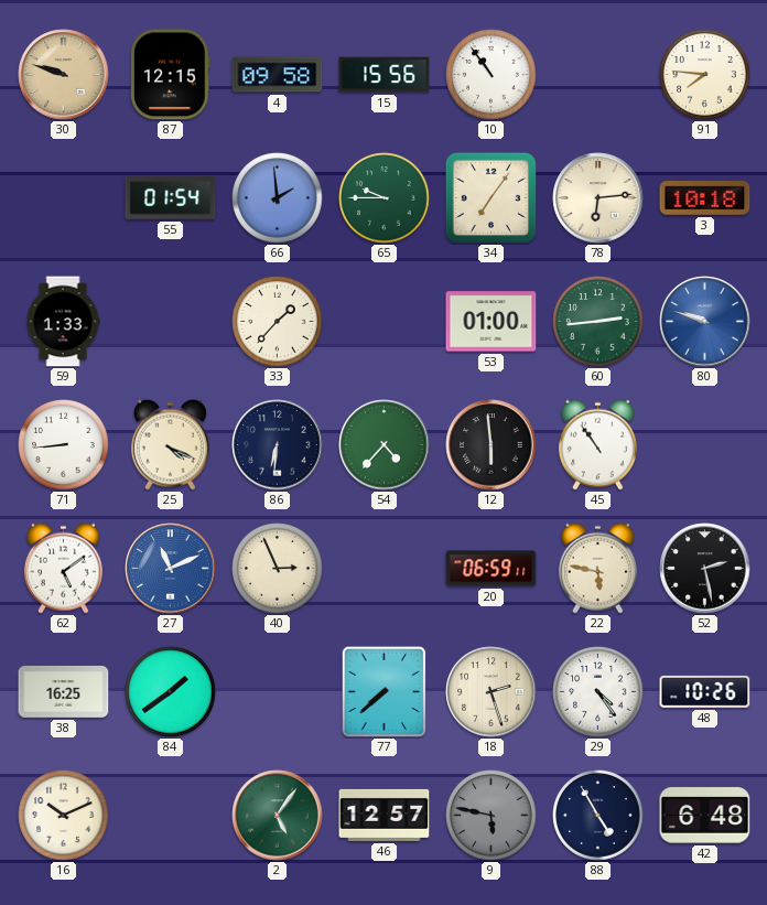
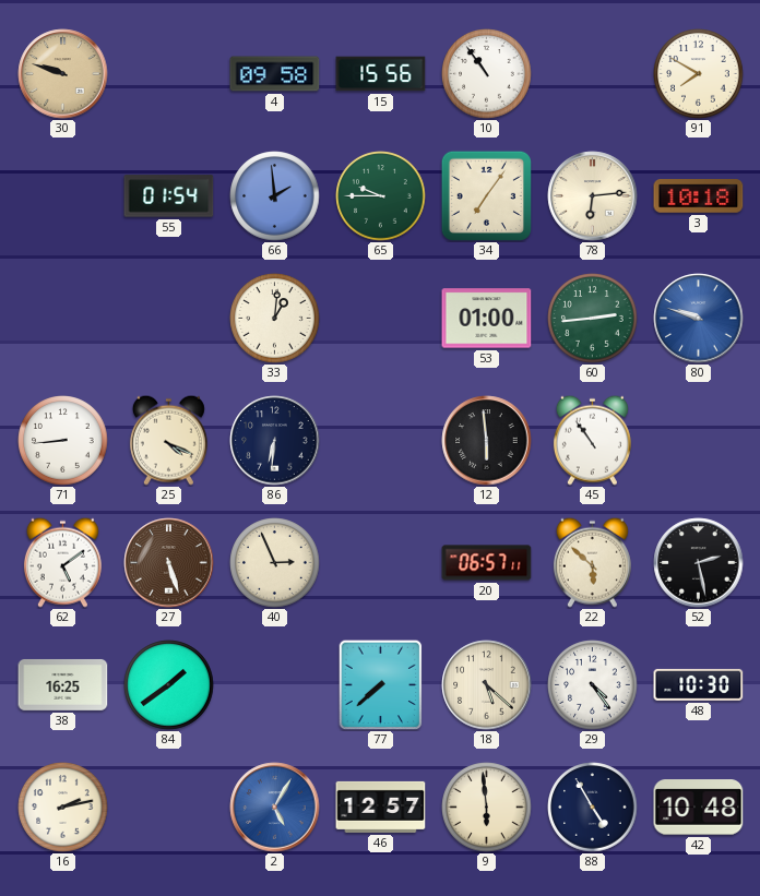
87: 12:15 -> none
91: 7:46 -> 7:50
59: 1:33 -> none
33: 1:37 -> 1:01
54: 4:37 -> none
27: 11:11 -> 5:27
27 dial: blue -> brown
20: 06:59 -> 06:57
22: 5:47 -> 5:52
18: 2:27 -> 5:22
48: 10:26 -> 10:30
16: 10:11 -> 2:13
2: 5:06 -> 5:05
2 dial: green -> blue
9: 5:47 -> 5:59
9 dial: grey -> cream
42: 6:48 -> 10:48
